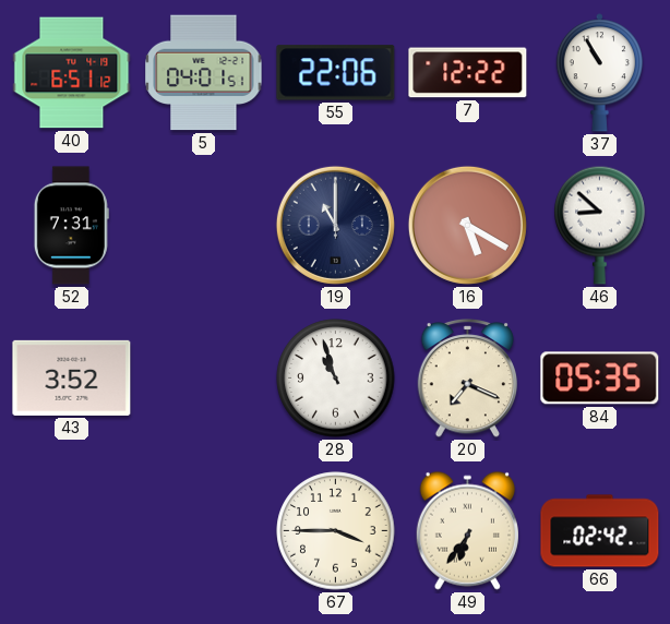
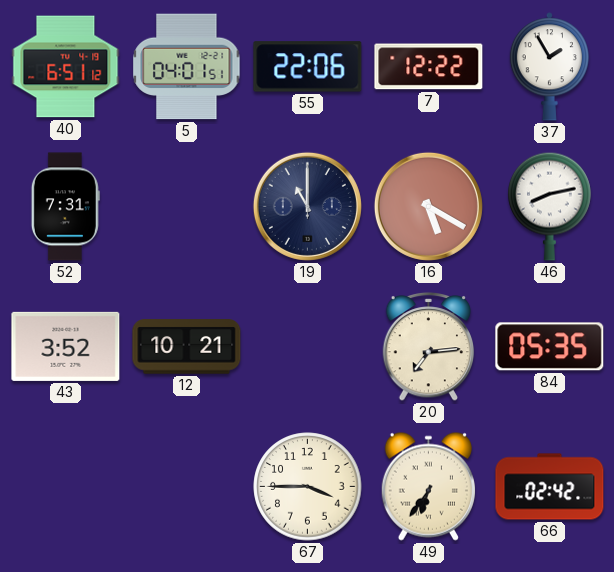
37: 10:55 -> 1:55
46: 8:52 -> 8:13
12: none -> 10:21
28: 10:57 -> none
20: 7:19 -> 7:14
